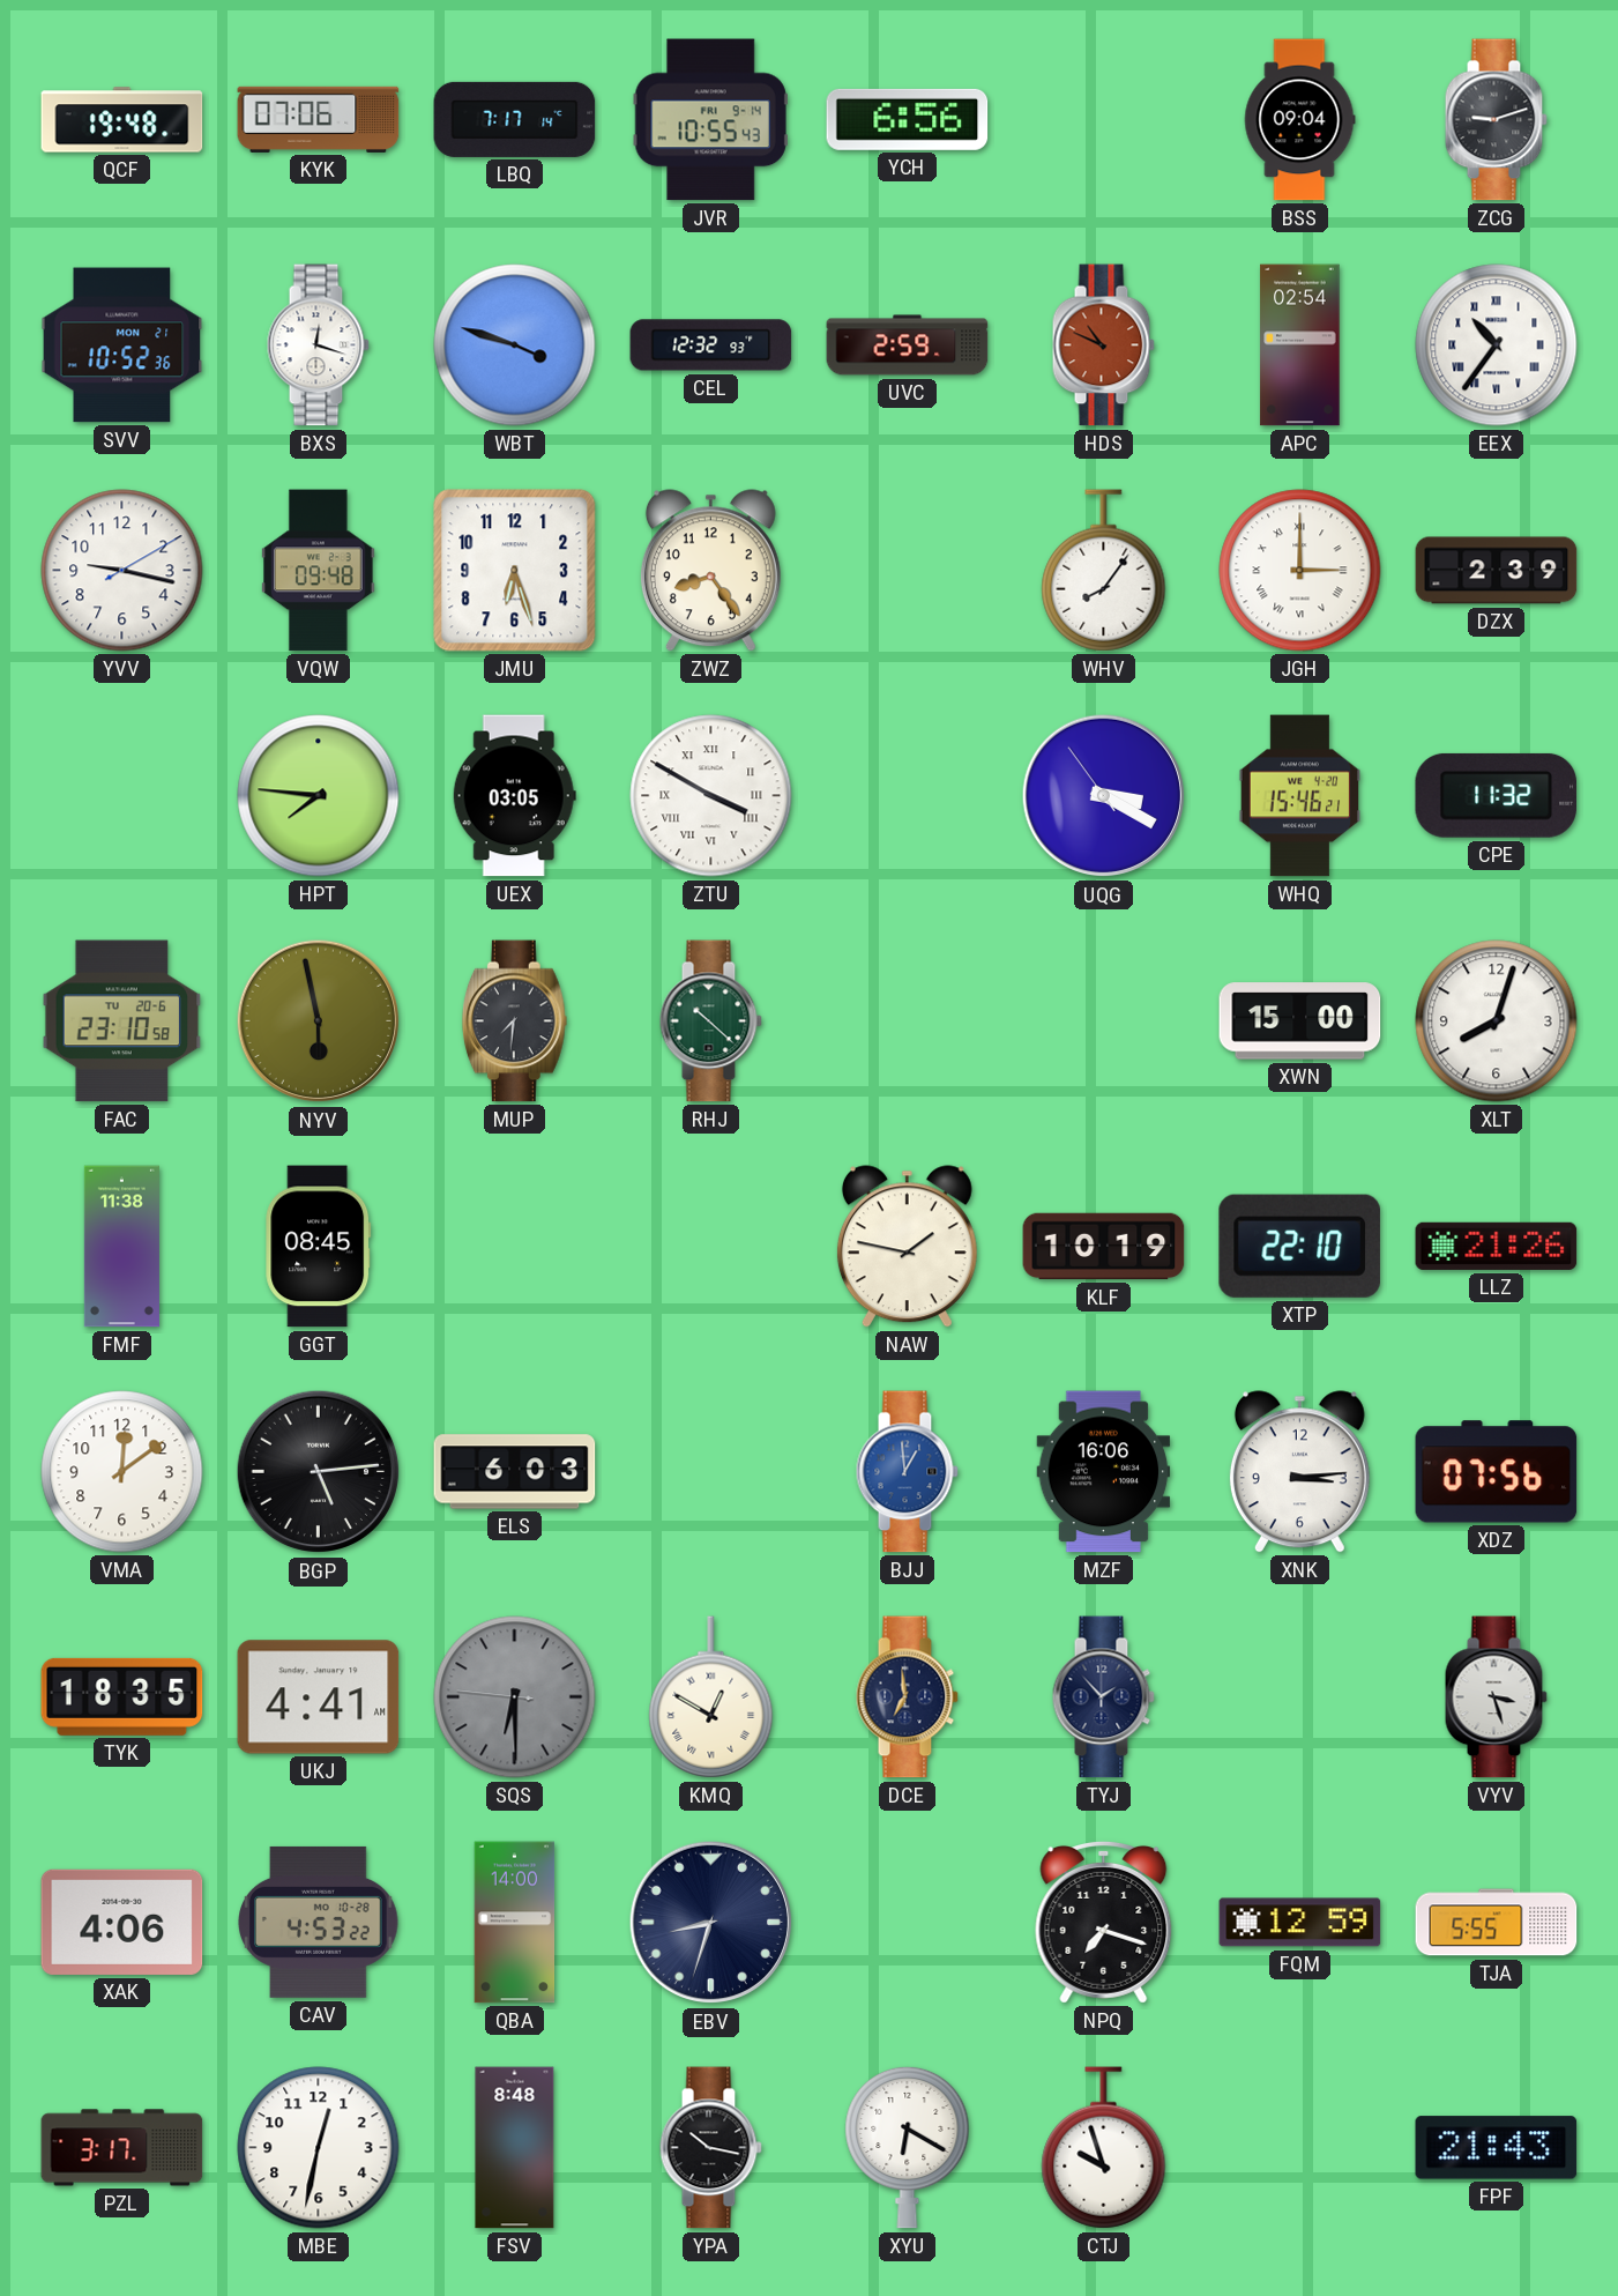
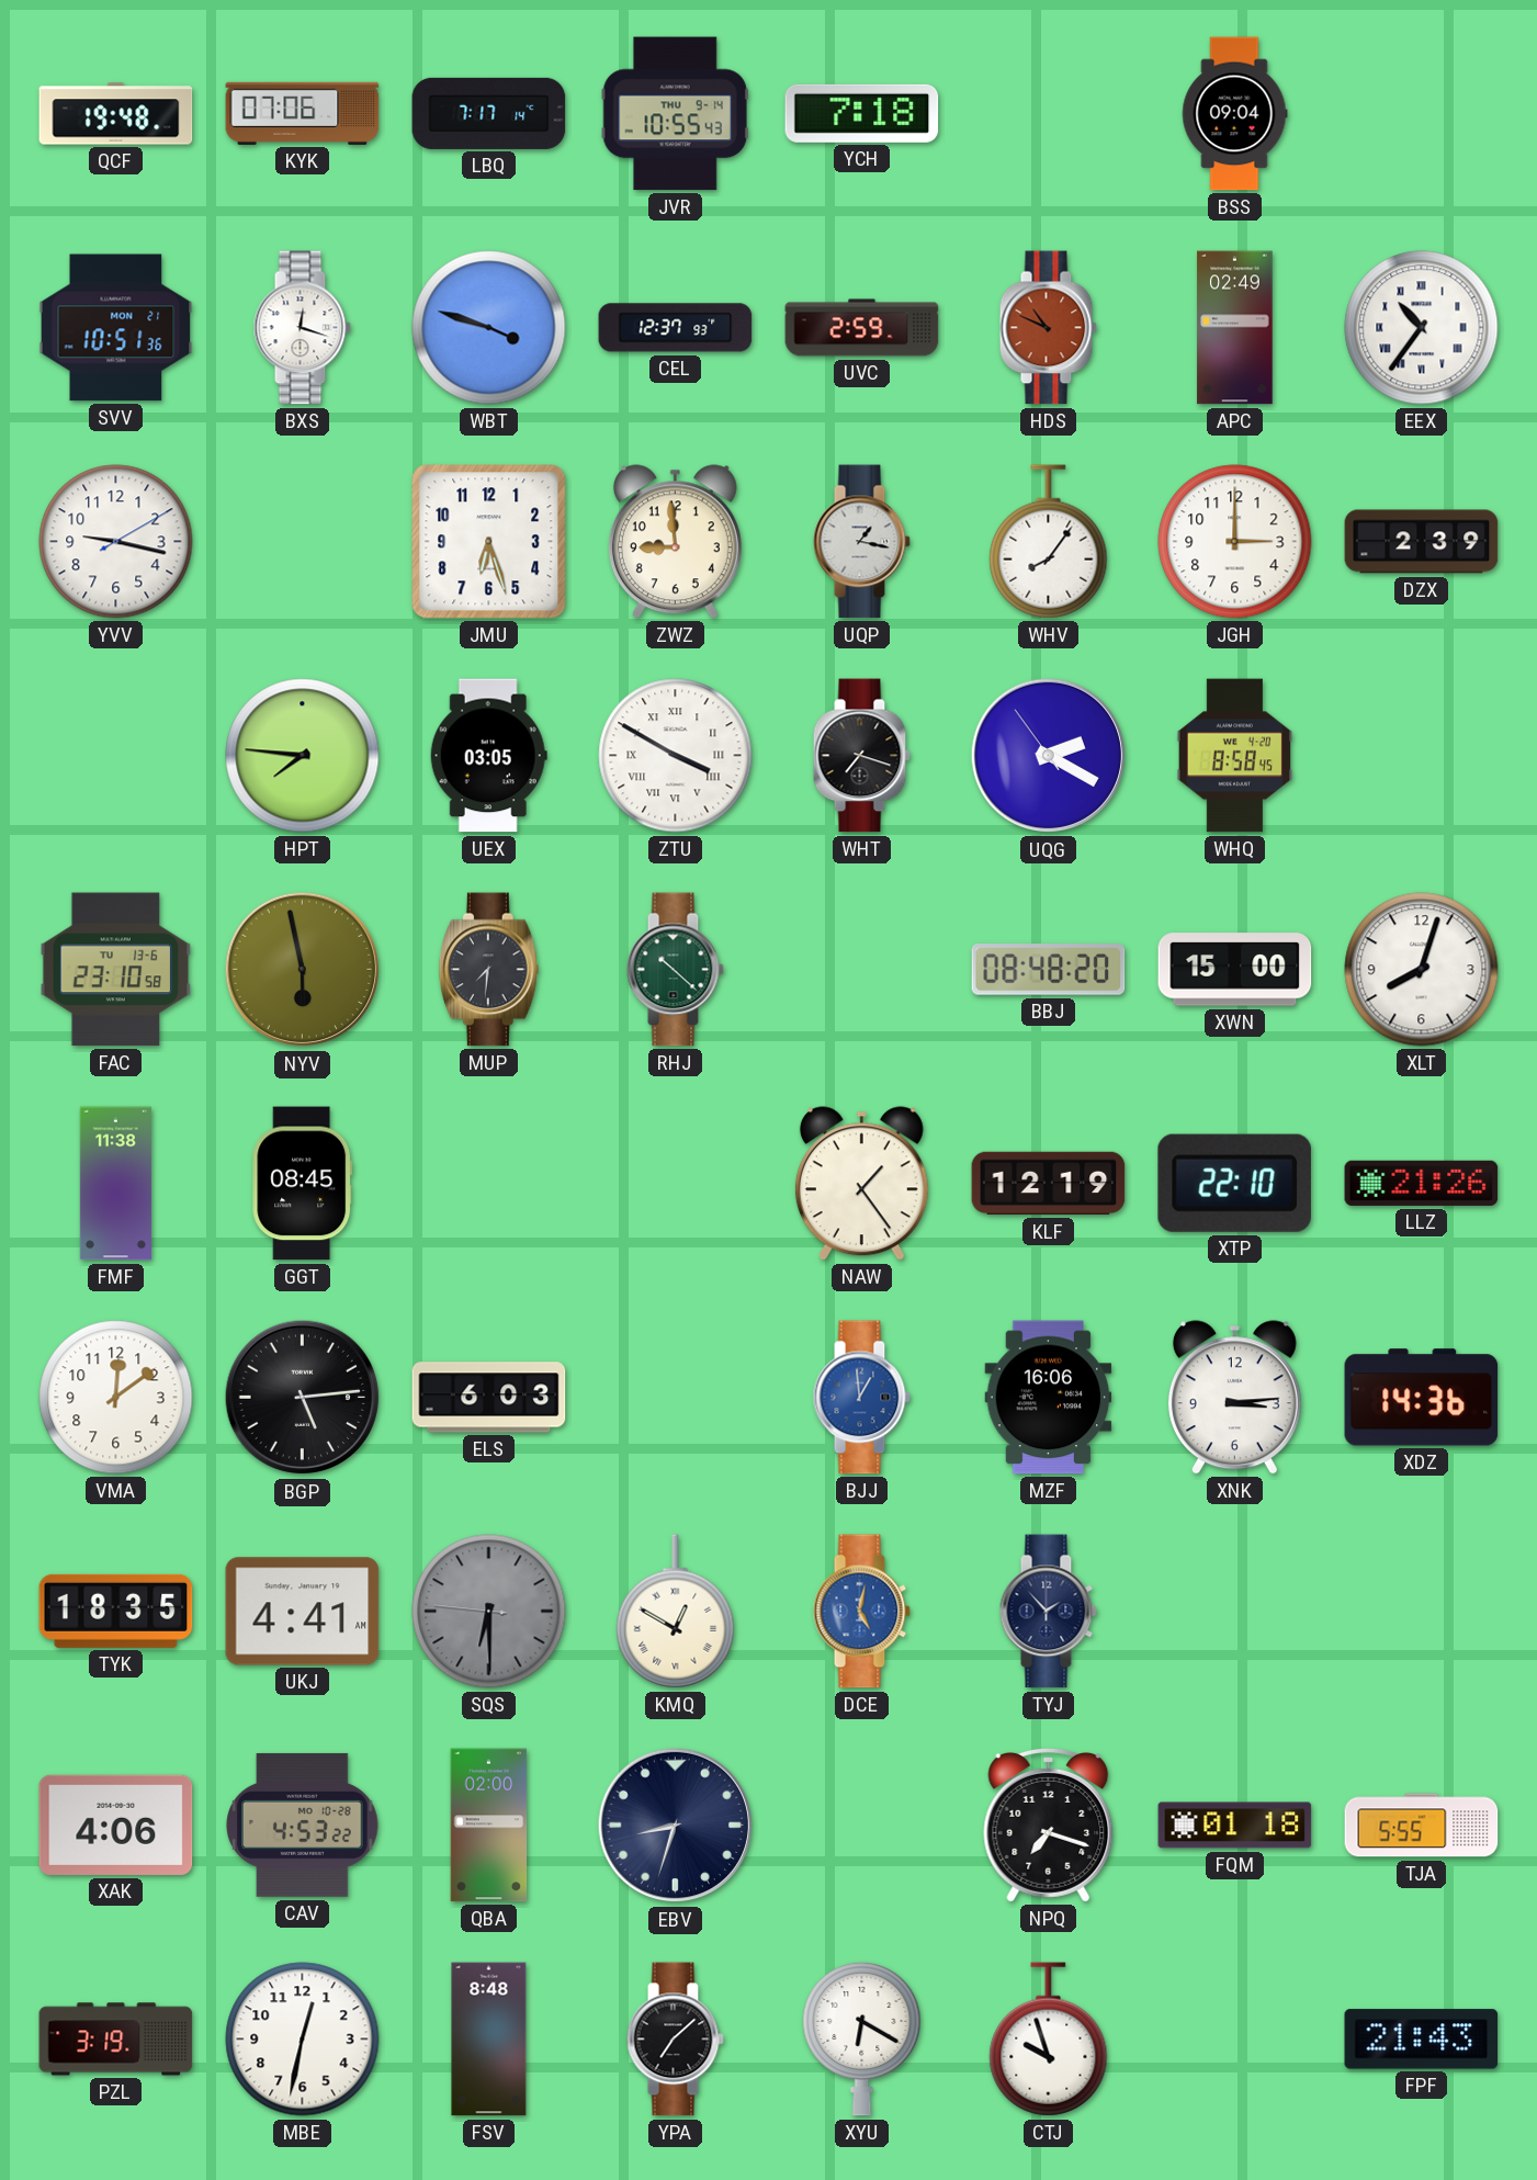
JVR date: FRI 9-14 -> THU 9-14
YCH: 6:56 -> 7:18
ZCG: 9:12 -> none
SVV: 10:52 -> 10:51
CEL: 12:32 -> 12:37
APC: 02:54 -> 02:49
VQW: 09:48 -> none
ZWZ: 8:24 -> 8:59
UQP: none -> 1:17
JGH numerals: Roman -> Arabic
WHT: none -> 7:18
UQG: 3:19 -> 2:19
WHQ: 15:46 -> 8:58
CPE: 11:32 -> none
FAC date: TU 20-6 -> TU 13-6
BBJ: none -> 08:48
NAW: 1:47 -> 1:24
KLF: 10:19 -> 12:19
XDZ: 07:56 -> 14:36
DCE: 6:59 -> 5:02
DCE dial: navy -> blue
VYV: 3:27 -> none
QBA: 14:00 -> 02:00
FQM: 12:59 -> 01:18
PZL: 3:17 -> 3:19
YPA: 10:17 -> 7:08
